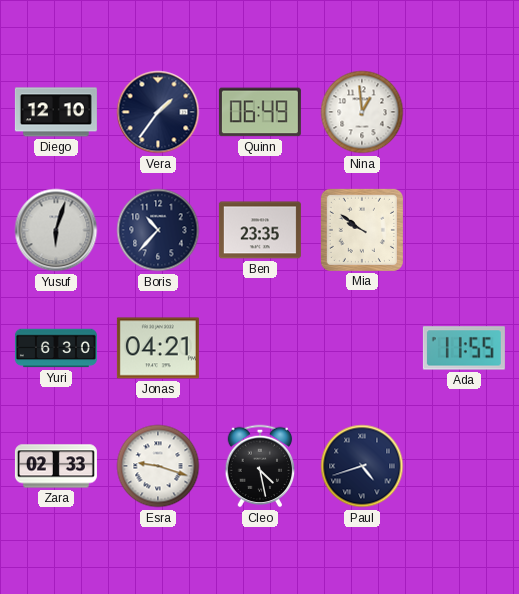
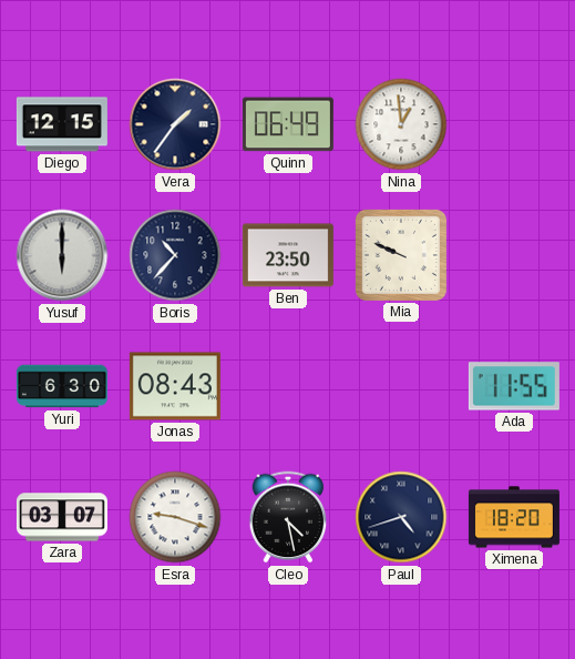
Diego: 12:10 -> 12:15
Yusuf: 6:03 -> 6:00
Ben: 23:35 -> 23:50
Mia: 9:51 -> 9:49
Jonas: 04:21 -> 08:43
Zara: 02:33 -> 03:07
Ximena: none -> 18:20
